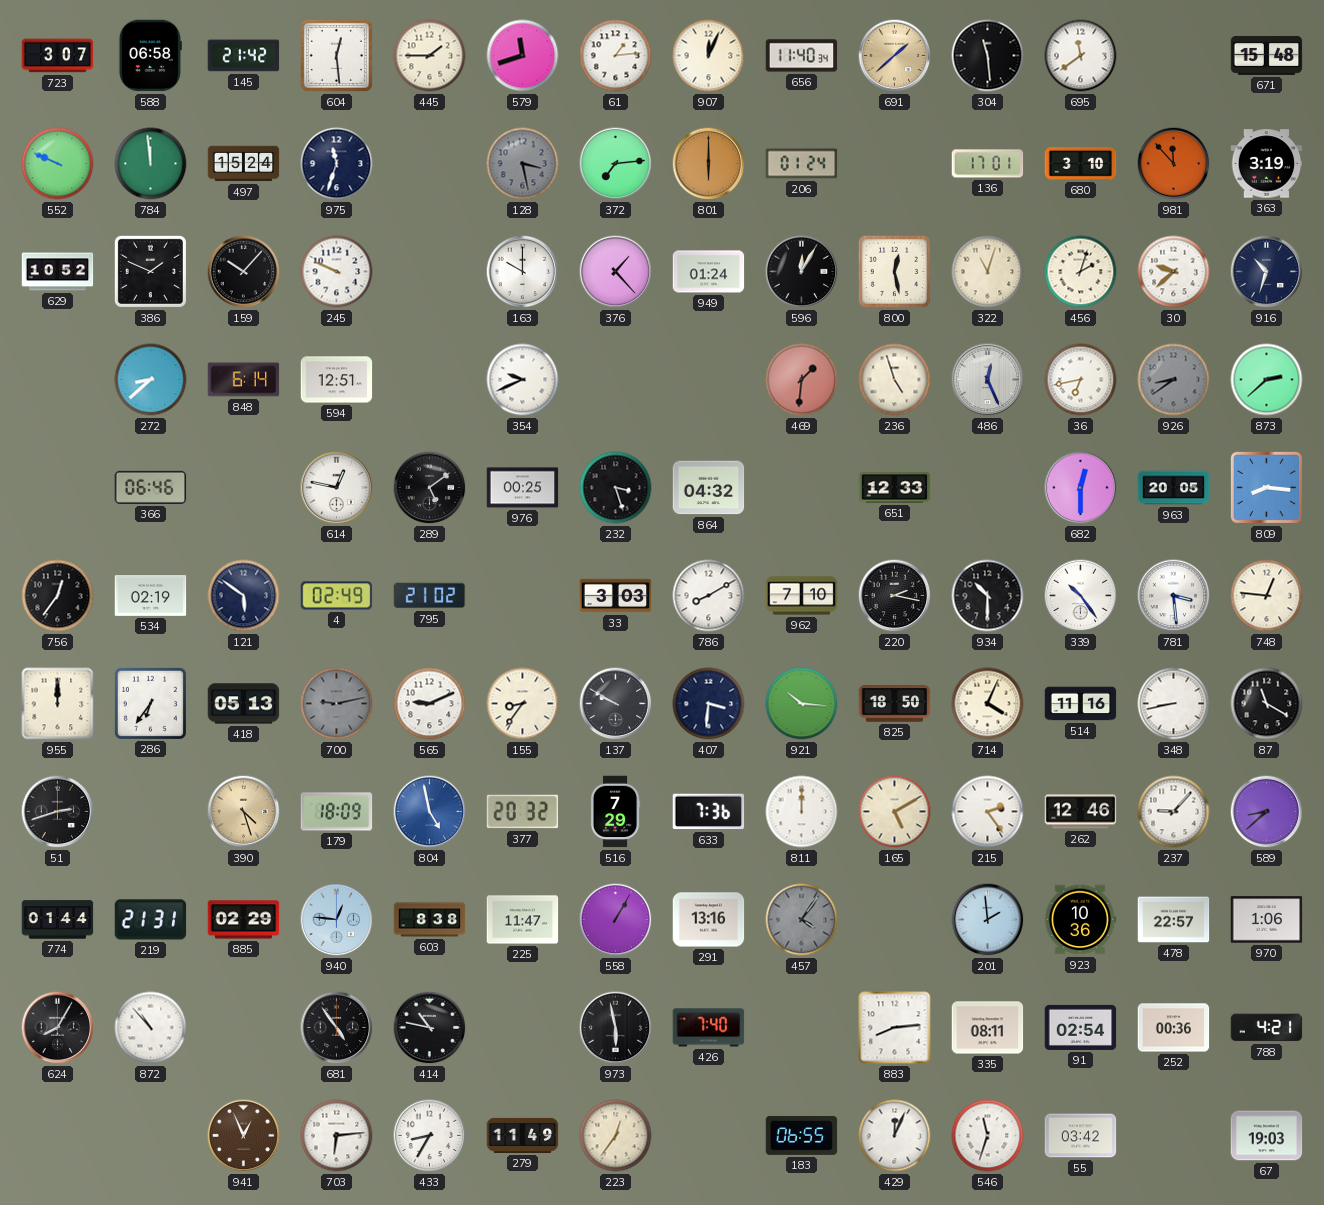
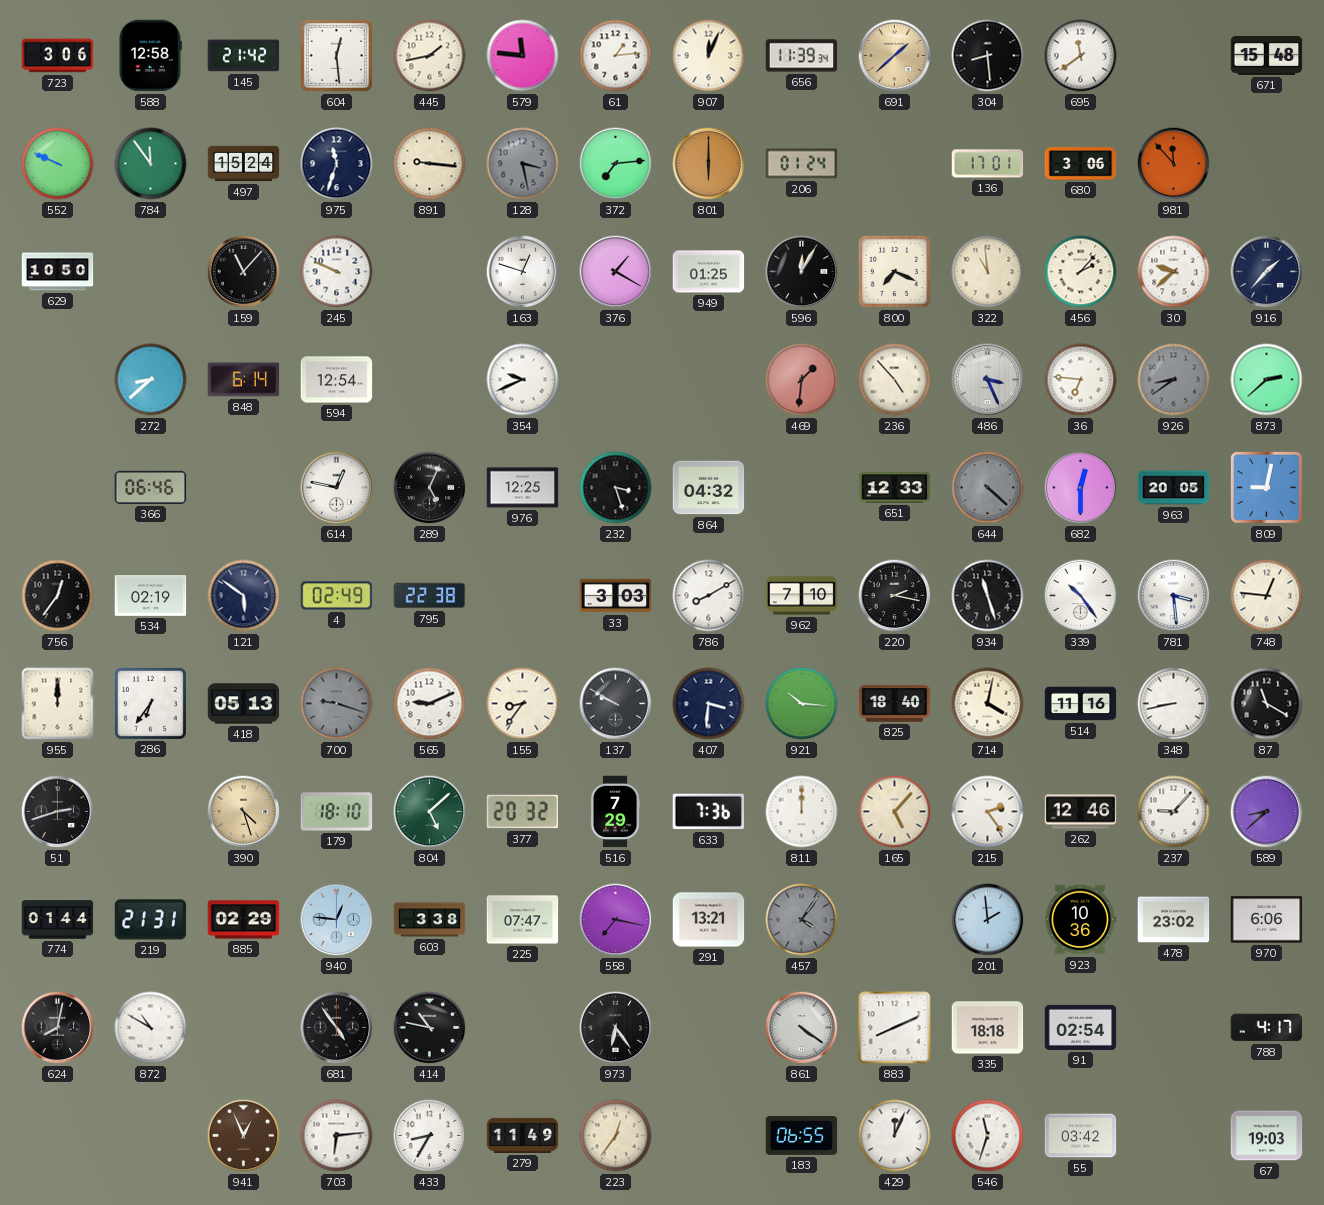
723: 3:07 -> 3:06
588: 06:58 -> 12:58
445: 1:45 -> 1:43
579: 11:42 -> 11:46
656: 11:40 -> 11:39
304: 11:29 -> 8:29
784: 11:59 -> 11:54
891: none -> 9:16
680: 3:10 -> 3:06
363: 3:19 -> none
629: 10:52 -> 10:50
386: 1:49 -> none
159: 10:07 -> 11:07
163: 10:00 -> 12:48
376: 1:23 -> 1:20
949: 01:24 -> 01:25
800: 12:28 -> 7:19
322: 11:03 -> 10:59
456: 2:03 -> 2:07
916: 10:33 -> 1:37
594: 12:51 -> 12:54
236: 4:57 -> 4:53
486: 12:26 -> 3:26
36: 6:43 -> 6:46
289: 5:09 -> 5:04
976: 00:25 -> 12:25
644: none -> 4:22
809: 8:16 -> 9:02
795: 21:02 -> 22:38
934: 10:30 -> 11:27
700: 9:13 -> 9:18
825: 18:50 -> 18:40
714: 4:04 -> 4:02
179: 18:09 -> 18:10
804: 4:58 -> 5:08
804 dial: blue -> green
165: 5:10 -> 5:07
603: 8:38 -> 3:38
225: 11:47 -> 07:47
558: 1:05 -> 7:17
291: 13:16 -> 13:21
478: 22:57 -> 23:02
970: 1:06 -> 6:06
624: 8:05 -> 8:02
872: 10:53 -> 10:50
973: 5:58 -> 6:24
426: 7:40 -> none
861: none -> 4:21
883: 8:14 -> 8:11
335: 08:11 -> 18:18
252: 00:36 -> none
788: 4:21 -> 4:17
